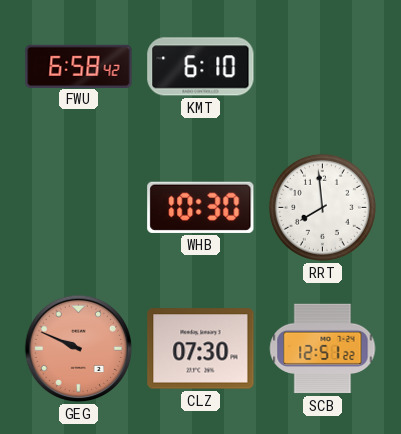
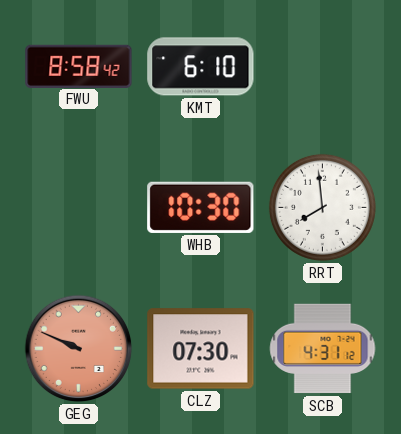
FWU: 6:58 -> 8:58
SCB: 12:51 -> 4:31
